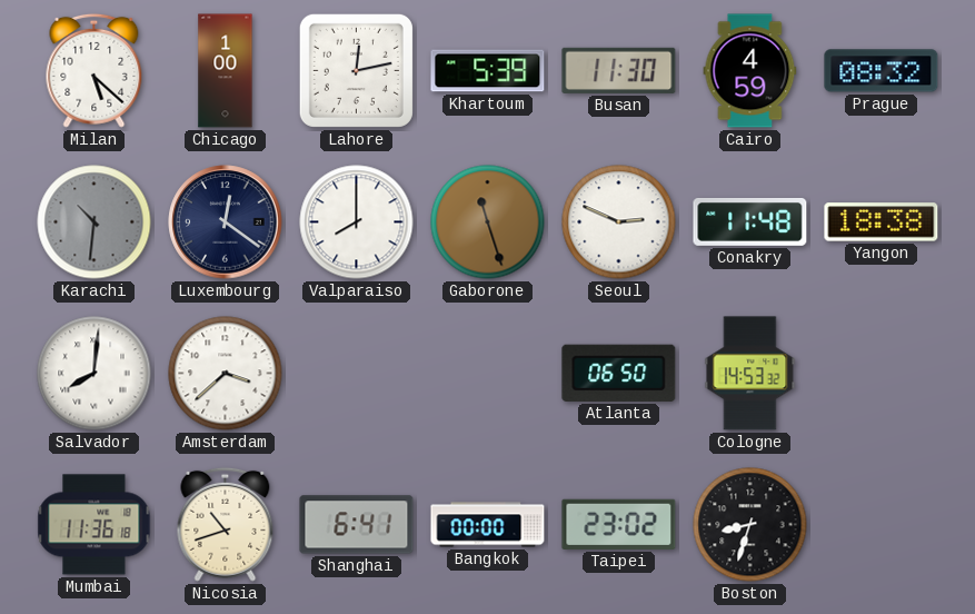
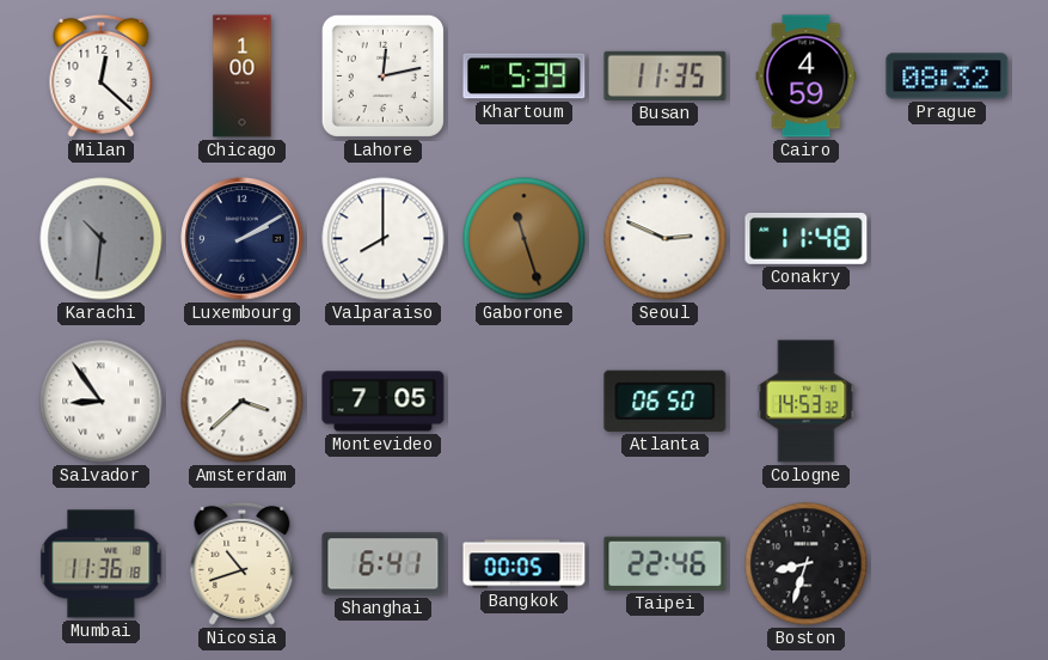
Milan: 5:22 -> 12:22
Busan: 11:30 -> 11:35
Luxembourg: 12:21 -> 2:10
Yangon: 18:38 -> none
Salvador: 8:01 -> 8:54
Montevideo: none -> 7:05
Bangkok: 00:00 -> 00:05
Taipei: 23:02 -> 22:46
